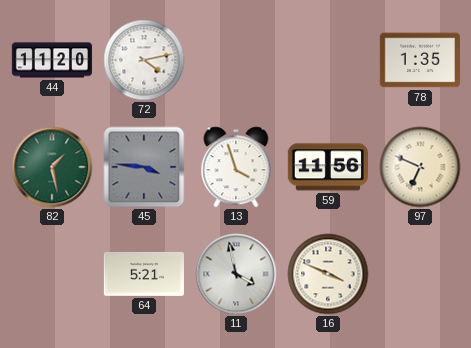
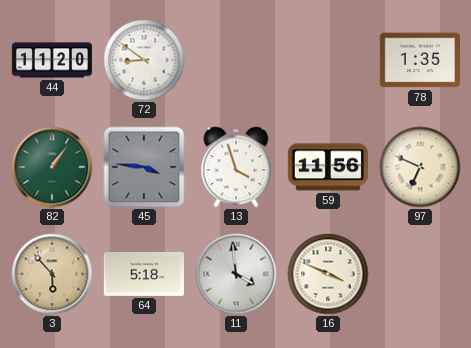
72: 4:13 -> 8:51
82: 1:28 -> 1:06
3: none -> 5:53
64: 5:21 -> 5:18
11: 3:58 -> 3:59
